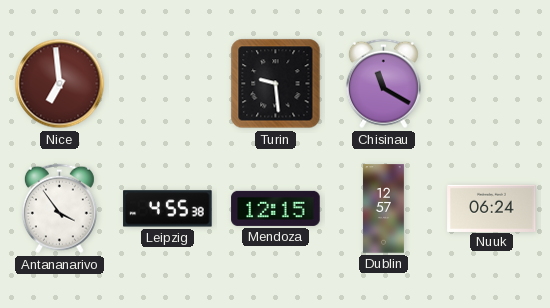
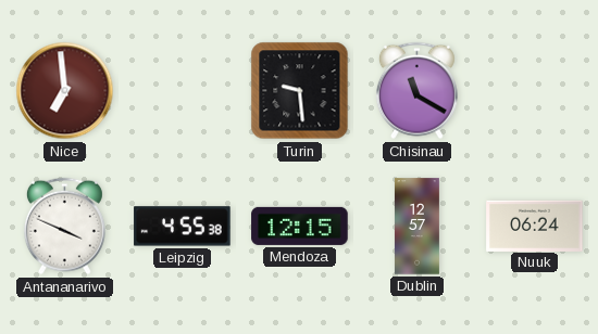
Antananarivo: 3:54 -> 3:49
